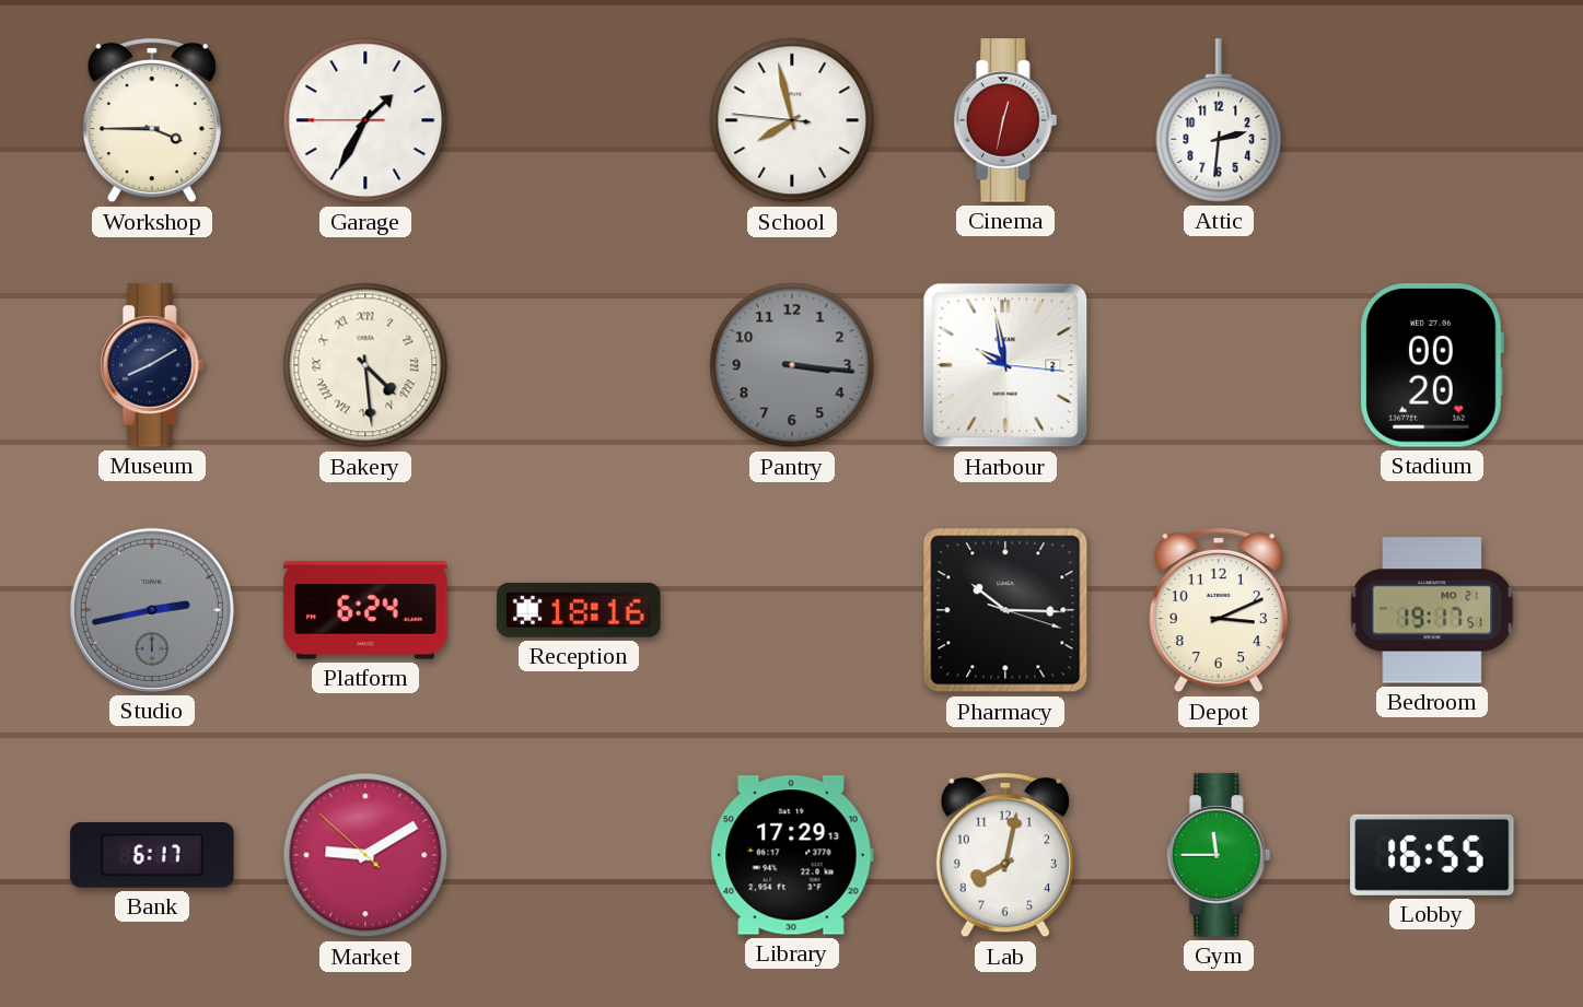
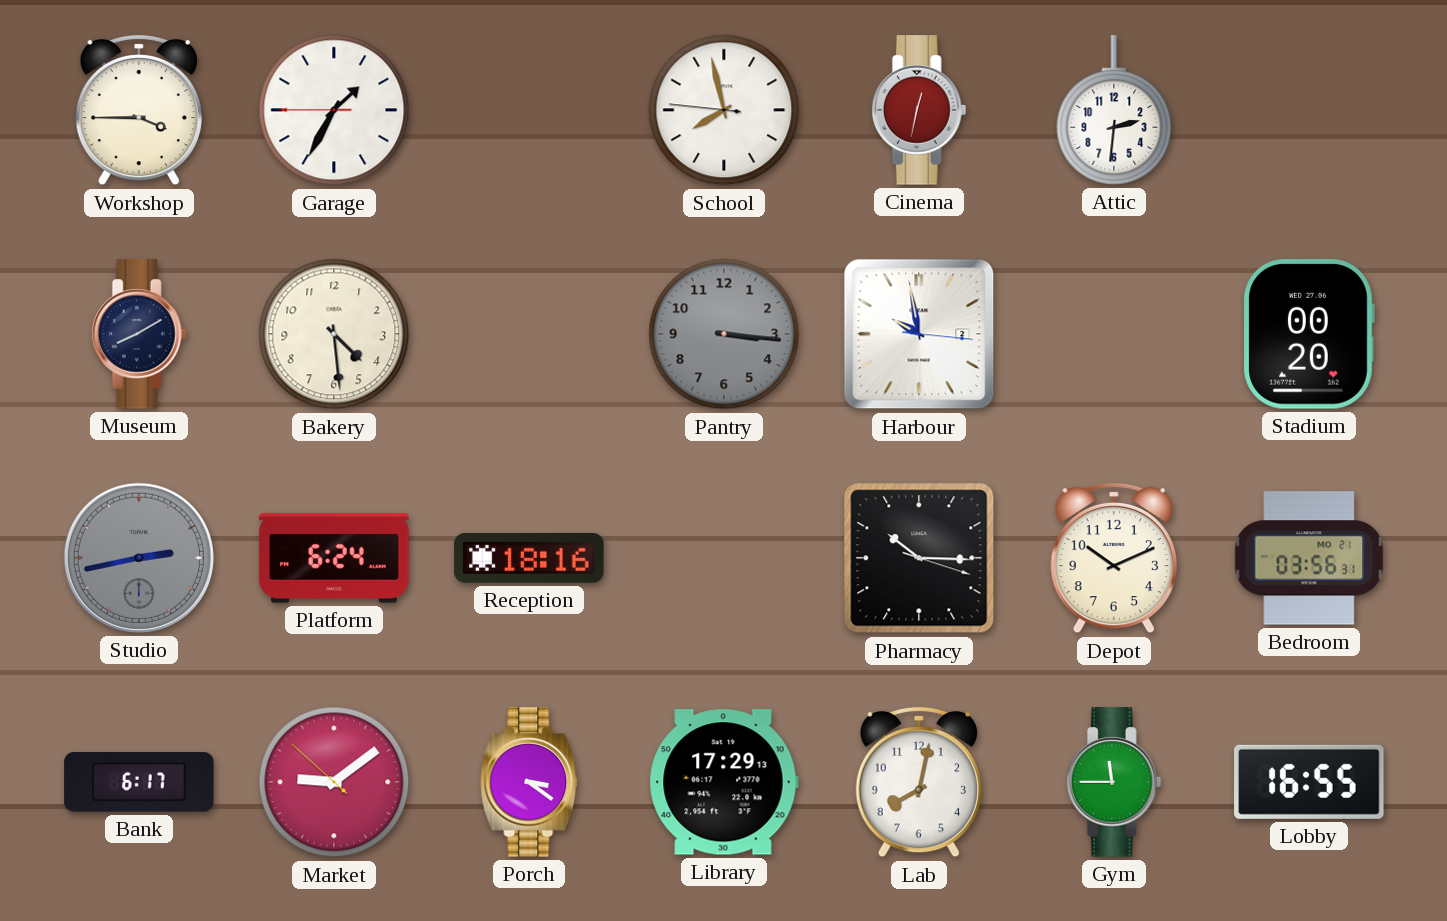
Bakery numerals: Roman -> Arabic
Depot: 3:11 -> 10:11
Bedroom: 19:17 -> 03:56
Market: 9:09 -> 9:08
Porch: none -> 3:21
